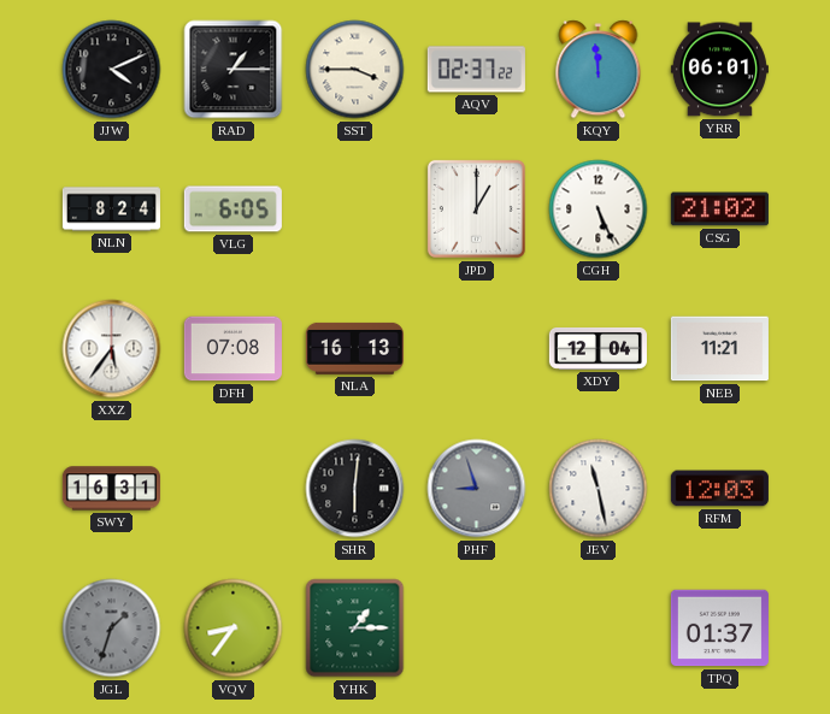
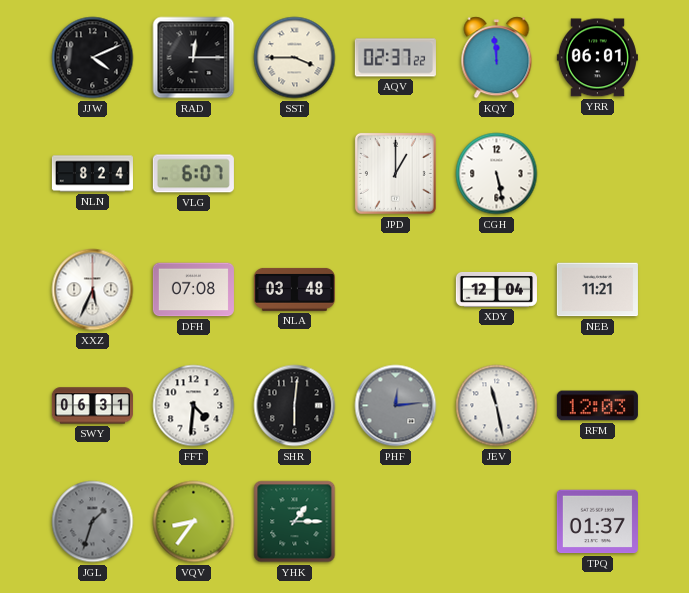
RAD: 1:15 -> 12:15
VLG: 6:05 -> 6:07
CGH: 5:26 -> 5:28
CSG: 21:02 -> none
XXZ: 5:36 -> 5:34
NLA: 16:13 -> 03:48
SWY: 16:31 -> 06:31
FFT: none -> 4:31
PHF: 8:57 -> 12:14
